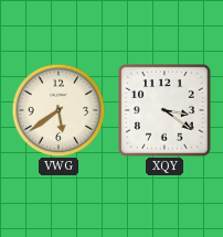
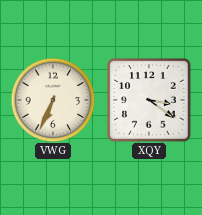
VWG: 5:39 -> 6:34
